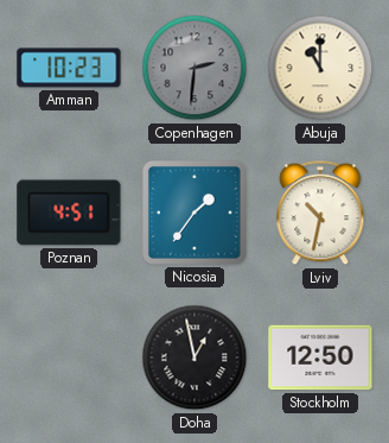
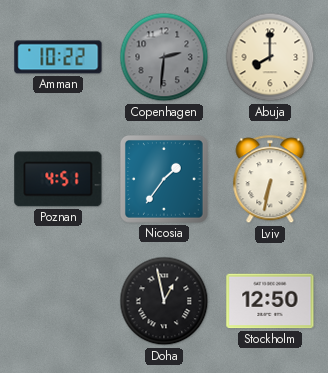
Amman: 10:23 -> 10:22
Abuja: 11:00 -> 8:00
Lviv: 10:32 -> 6:32
